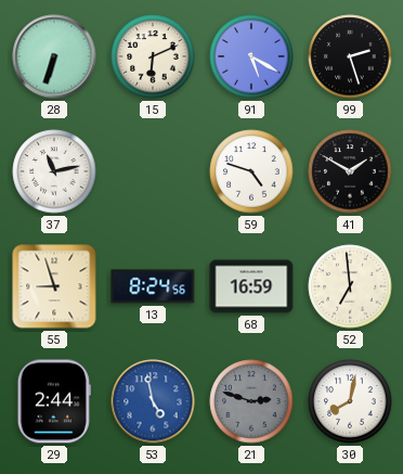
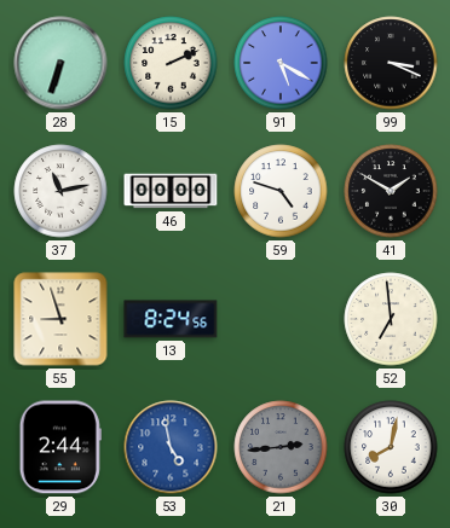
15: 6:11 -> 2:11
99: 2:27 -> 3:19
46: none -> 00:00
68: 16:59 -> none
21: 2:48 -> 2:44
